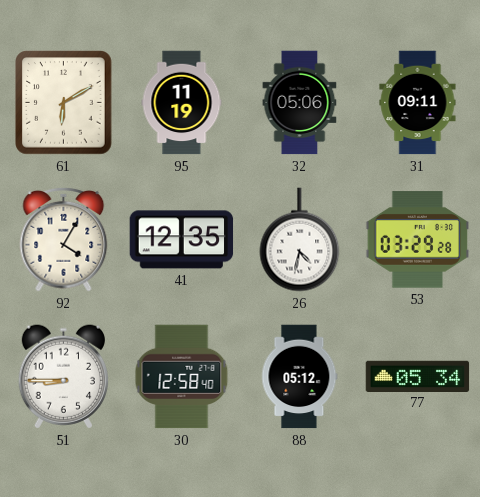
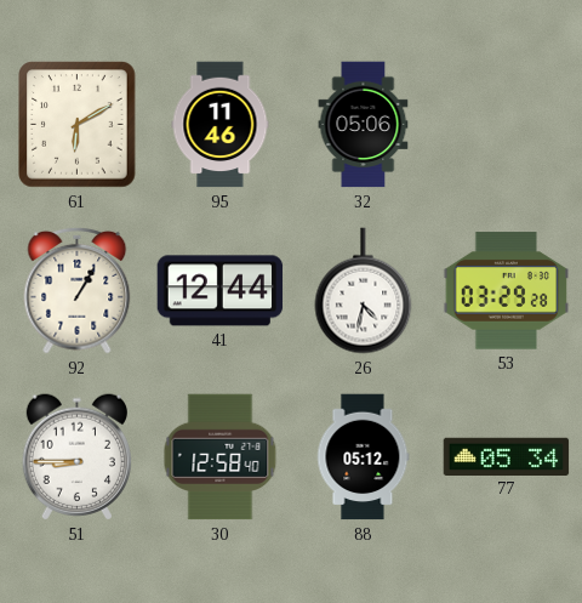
95: 11:19 -> 11:46
31: 09:11 -> none
92: 4:05 -> 1:05
41: 12:35 -> 12:44
